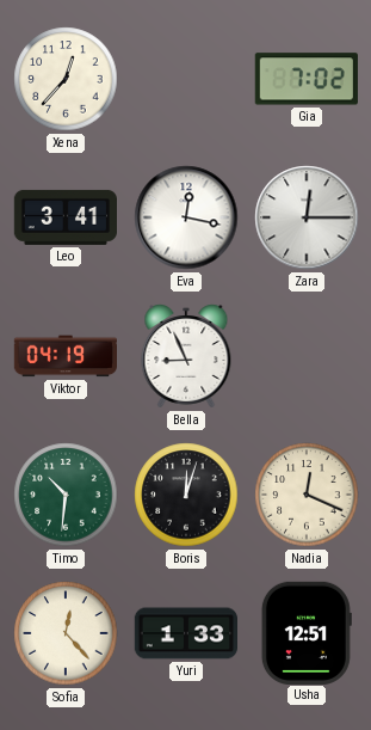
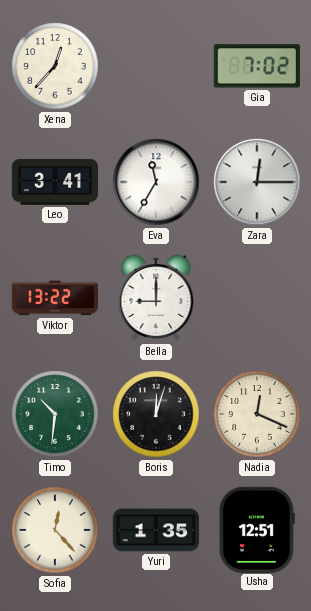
Eva: 12:17 -> 11:35
Viktor: 04:19 -> 13:22
Bella: 8:56 -> 9:00
Yuri: 1:33 -> 1:35
